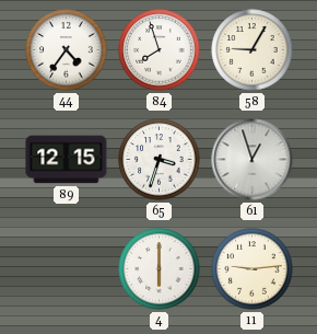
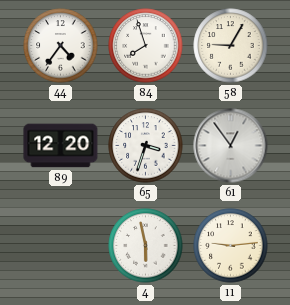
89: 12:15 -> 12:20
61: 12:57 -> 12:54
4: 6:00 -> 5:58
